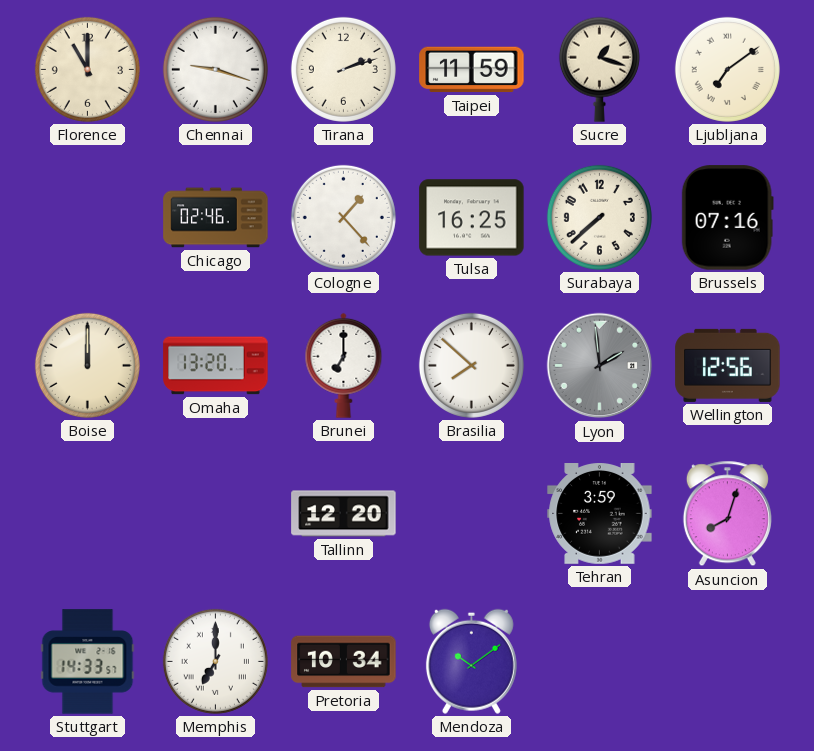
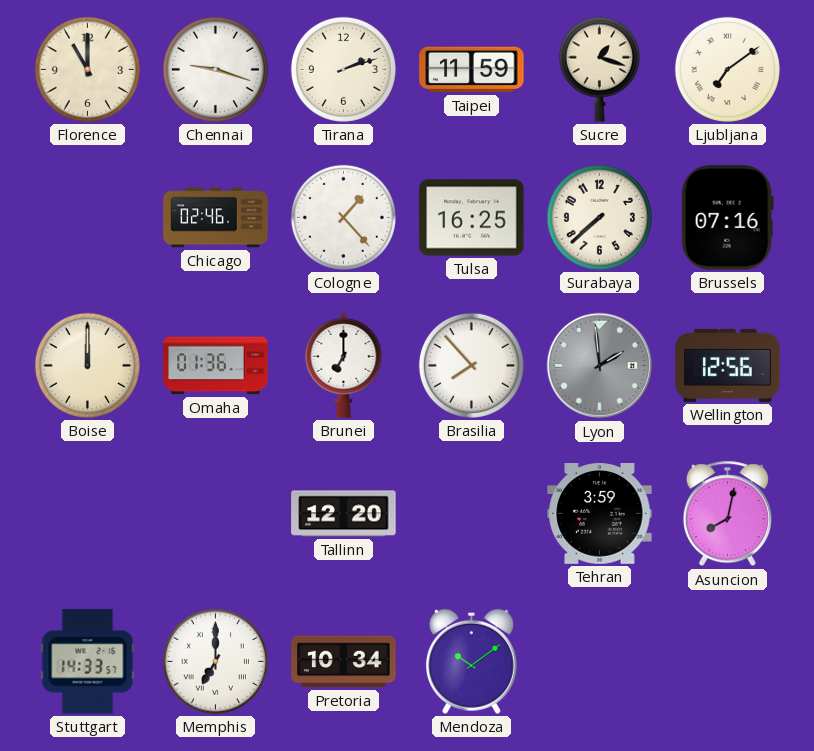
Omaha: 13:20 -> 01:36
Brasilia: 7:52 -> 7:53
Asuncion: 8:03 -> 8:02
